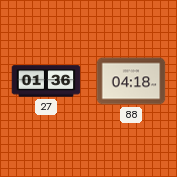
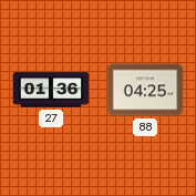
88: 04:18 -> 04:25
